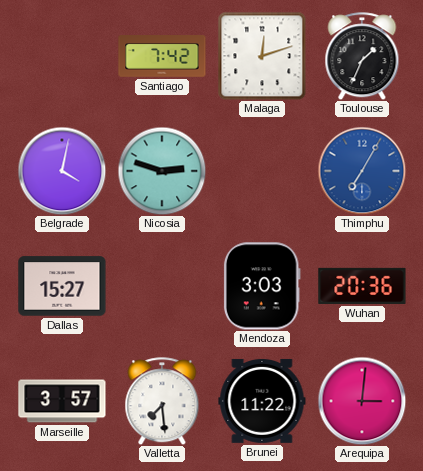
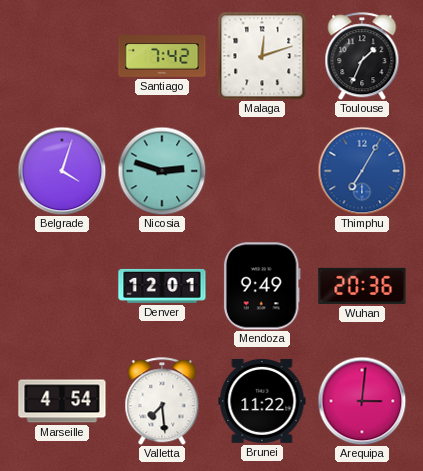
Belgrade: 4:02 -> 4:03
Dallas: 15:27 -> none
Denver: none -> 12:01
Mendoza: 3:03 -> 9:49
Marseille: 3:57 -> 4:54
